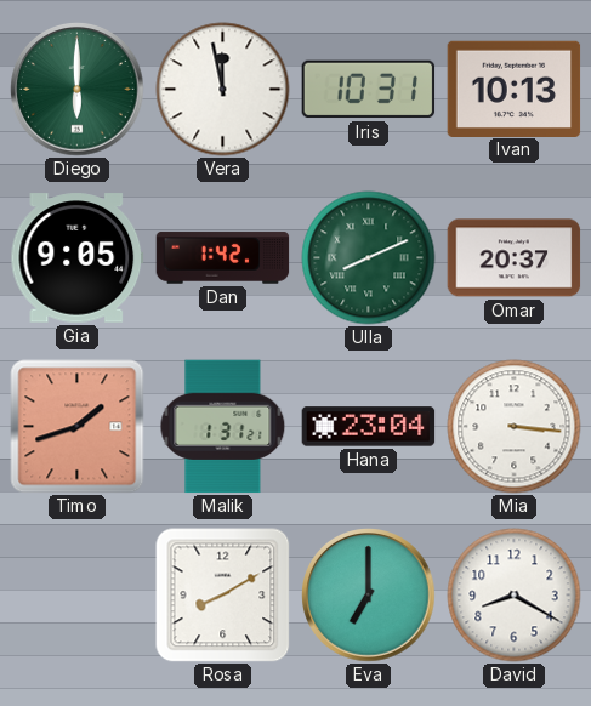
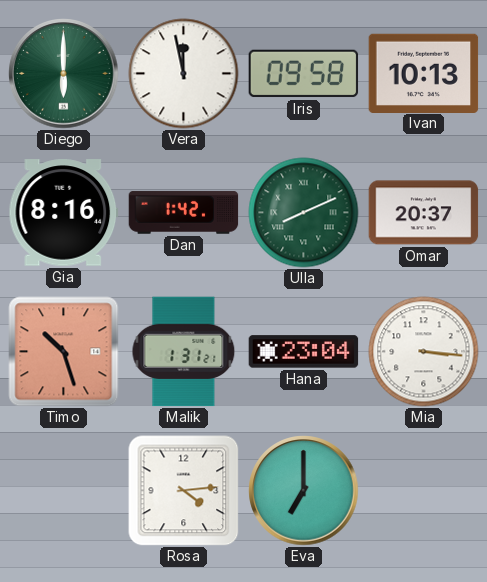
Iris: 10:31 -> 09:58
Gia: 9:05 -> 8:16
Timo: 1:42 -> 10:27
Rosa: 8:10 -> 4:14
David: 8:20 -> none
